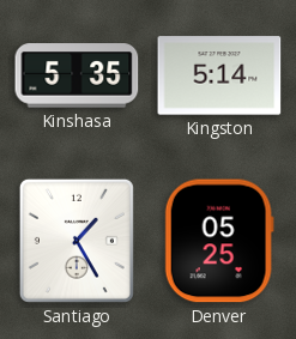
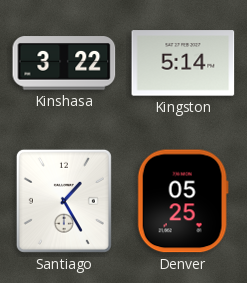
Kinshasa: 5:35 -> 3:22
